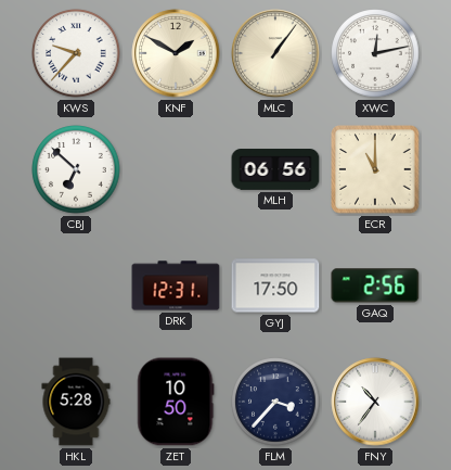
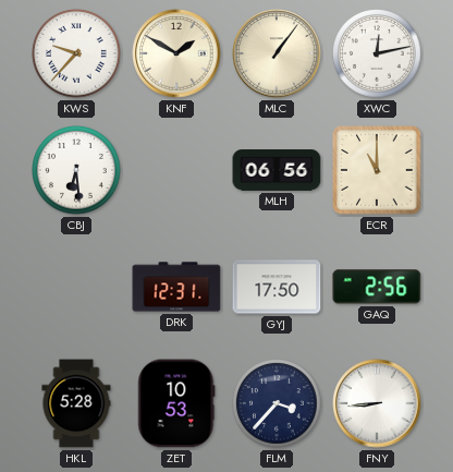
CBJ: 6:52 -> 6:29
ZET: 10:50 -> 10:53
FNY: 10:36 -> 8:44
